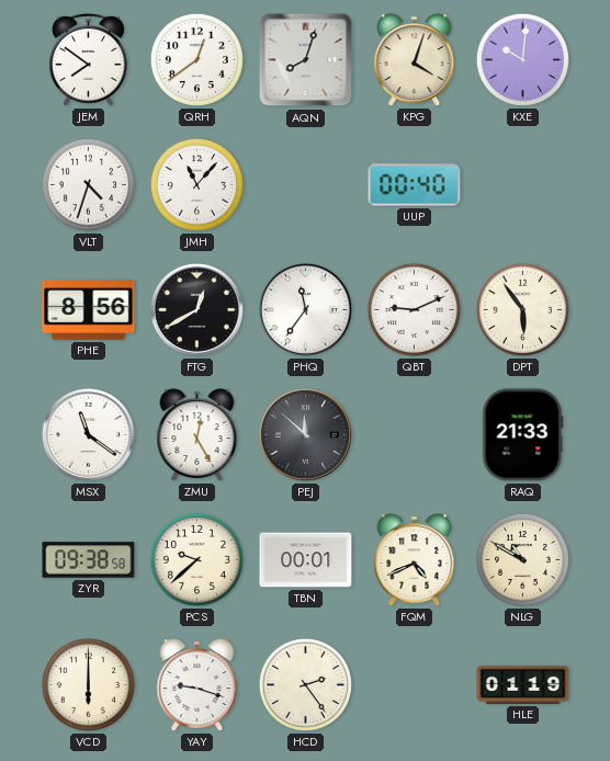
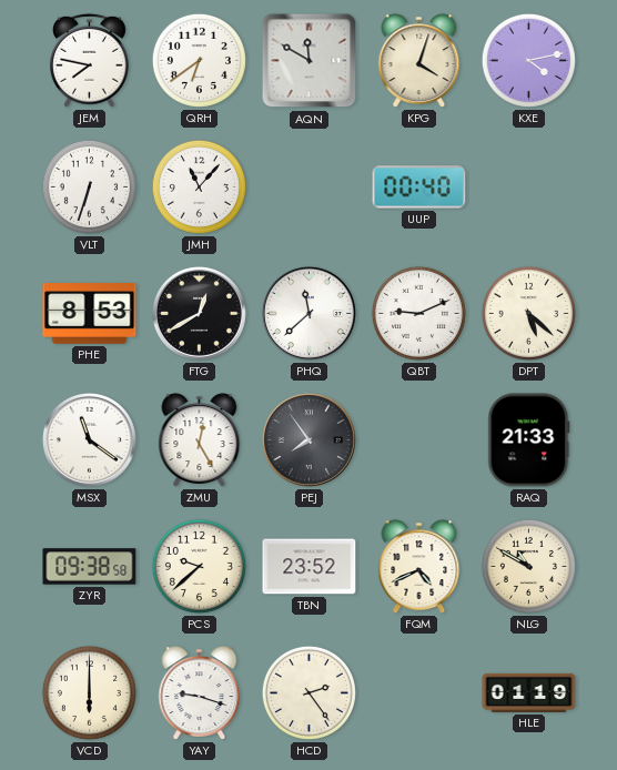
JEM: 7:51 -> 7:47
QRH: 12:39 -> 6:39
AQN: 8:03 -> 11:50
KXE: 10:01 -> 4:13
VLT: 4:33 -> 6:33
PHE: 8:56 -> 8:53
PHQ: 11:36 -> 11:38
DPT: 5:54 -> 5:22
PEJ: 11:52 -> 7:54
TBN: 00:01 -> 23:52
